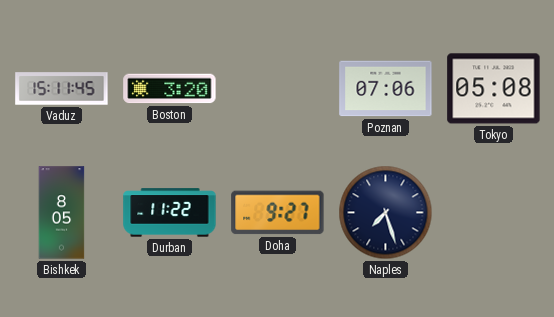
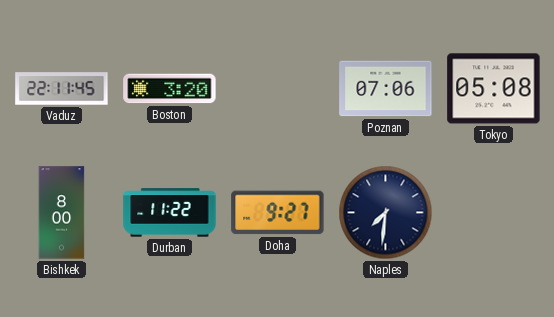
Vaduz: 15:11 -> 22:11
Bishkek: 8:05 -> 8:00
Naples: 7:27 -> 7:31
